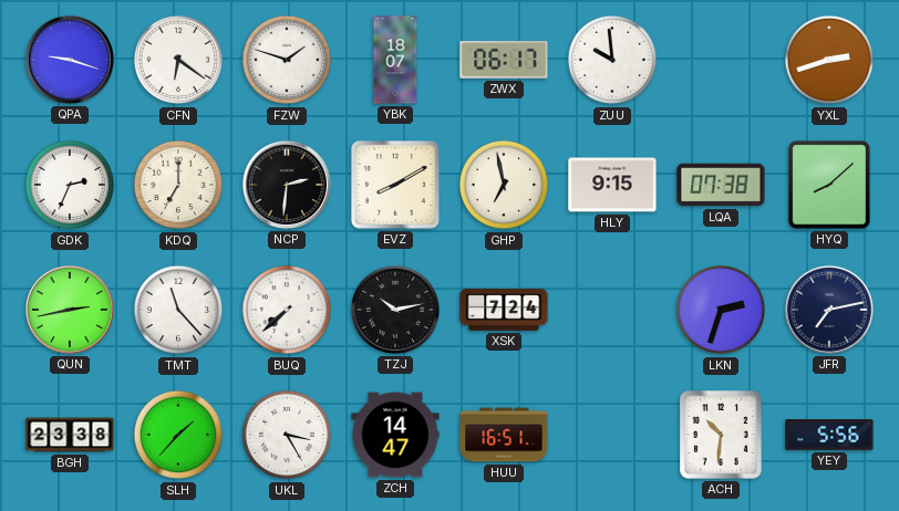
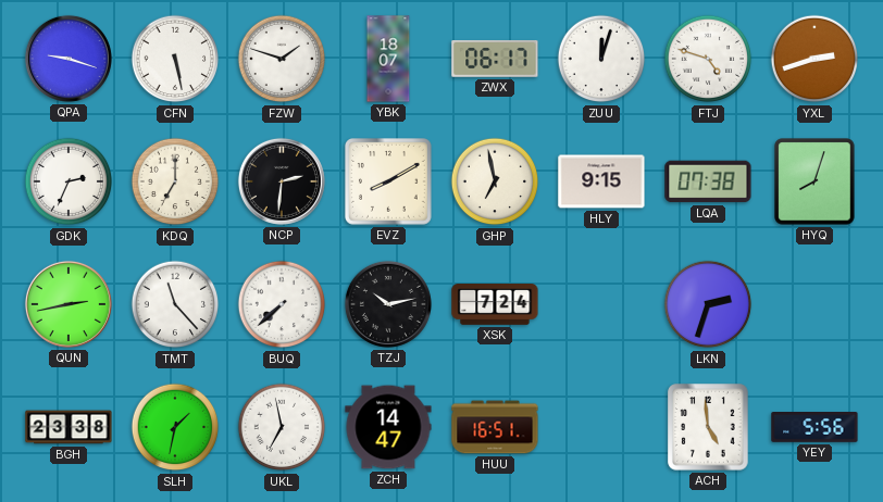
CFN: 6:21 -> 5:28
ZUU: 9:59 -> 12:03
FTJ: none -> 4:48
HYQ: 8:08 -> 8:03
JFR: 7:13 -> none
SLH: 1:37 -> 1:32
UKL: 3:25 -> 6:58
ACH: 10:31 -> 4:59
